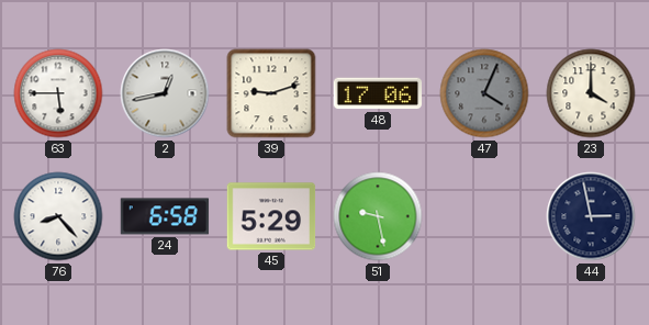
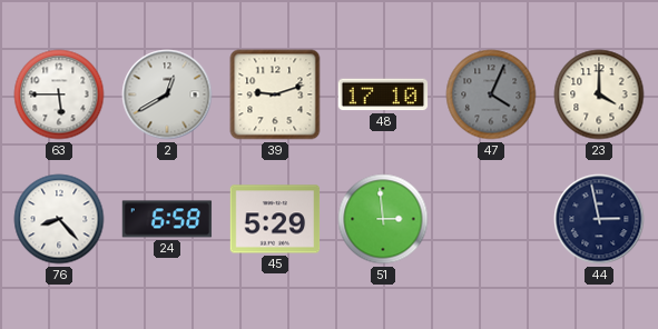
2: 12:43 -> 12:40
48: 17:06 -> 17:10
51: 9:28 -> 2:59
